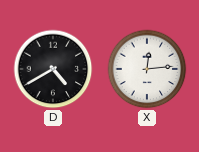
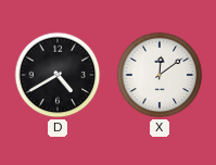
X: 12:14 -> 12:09
